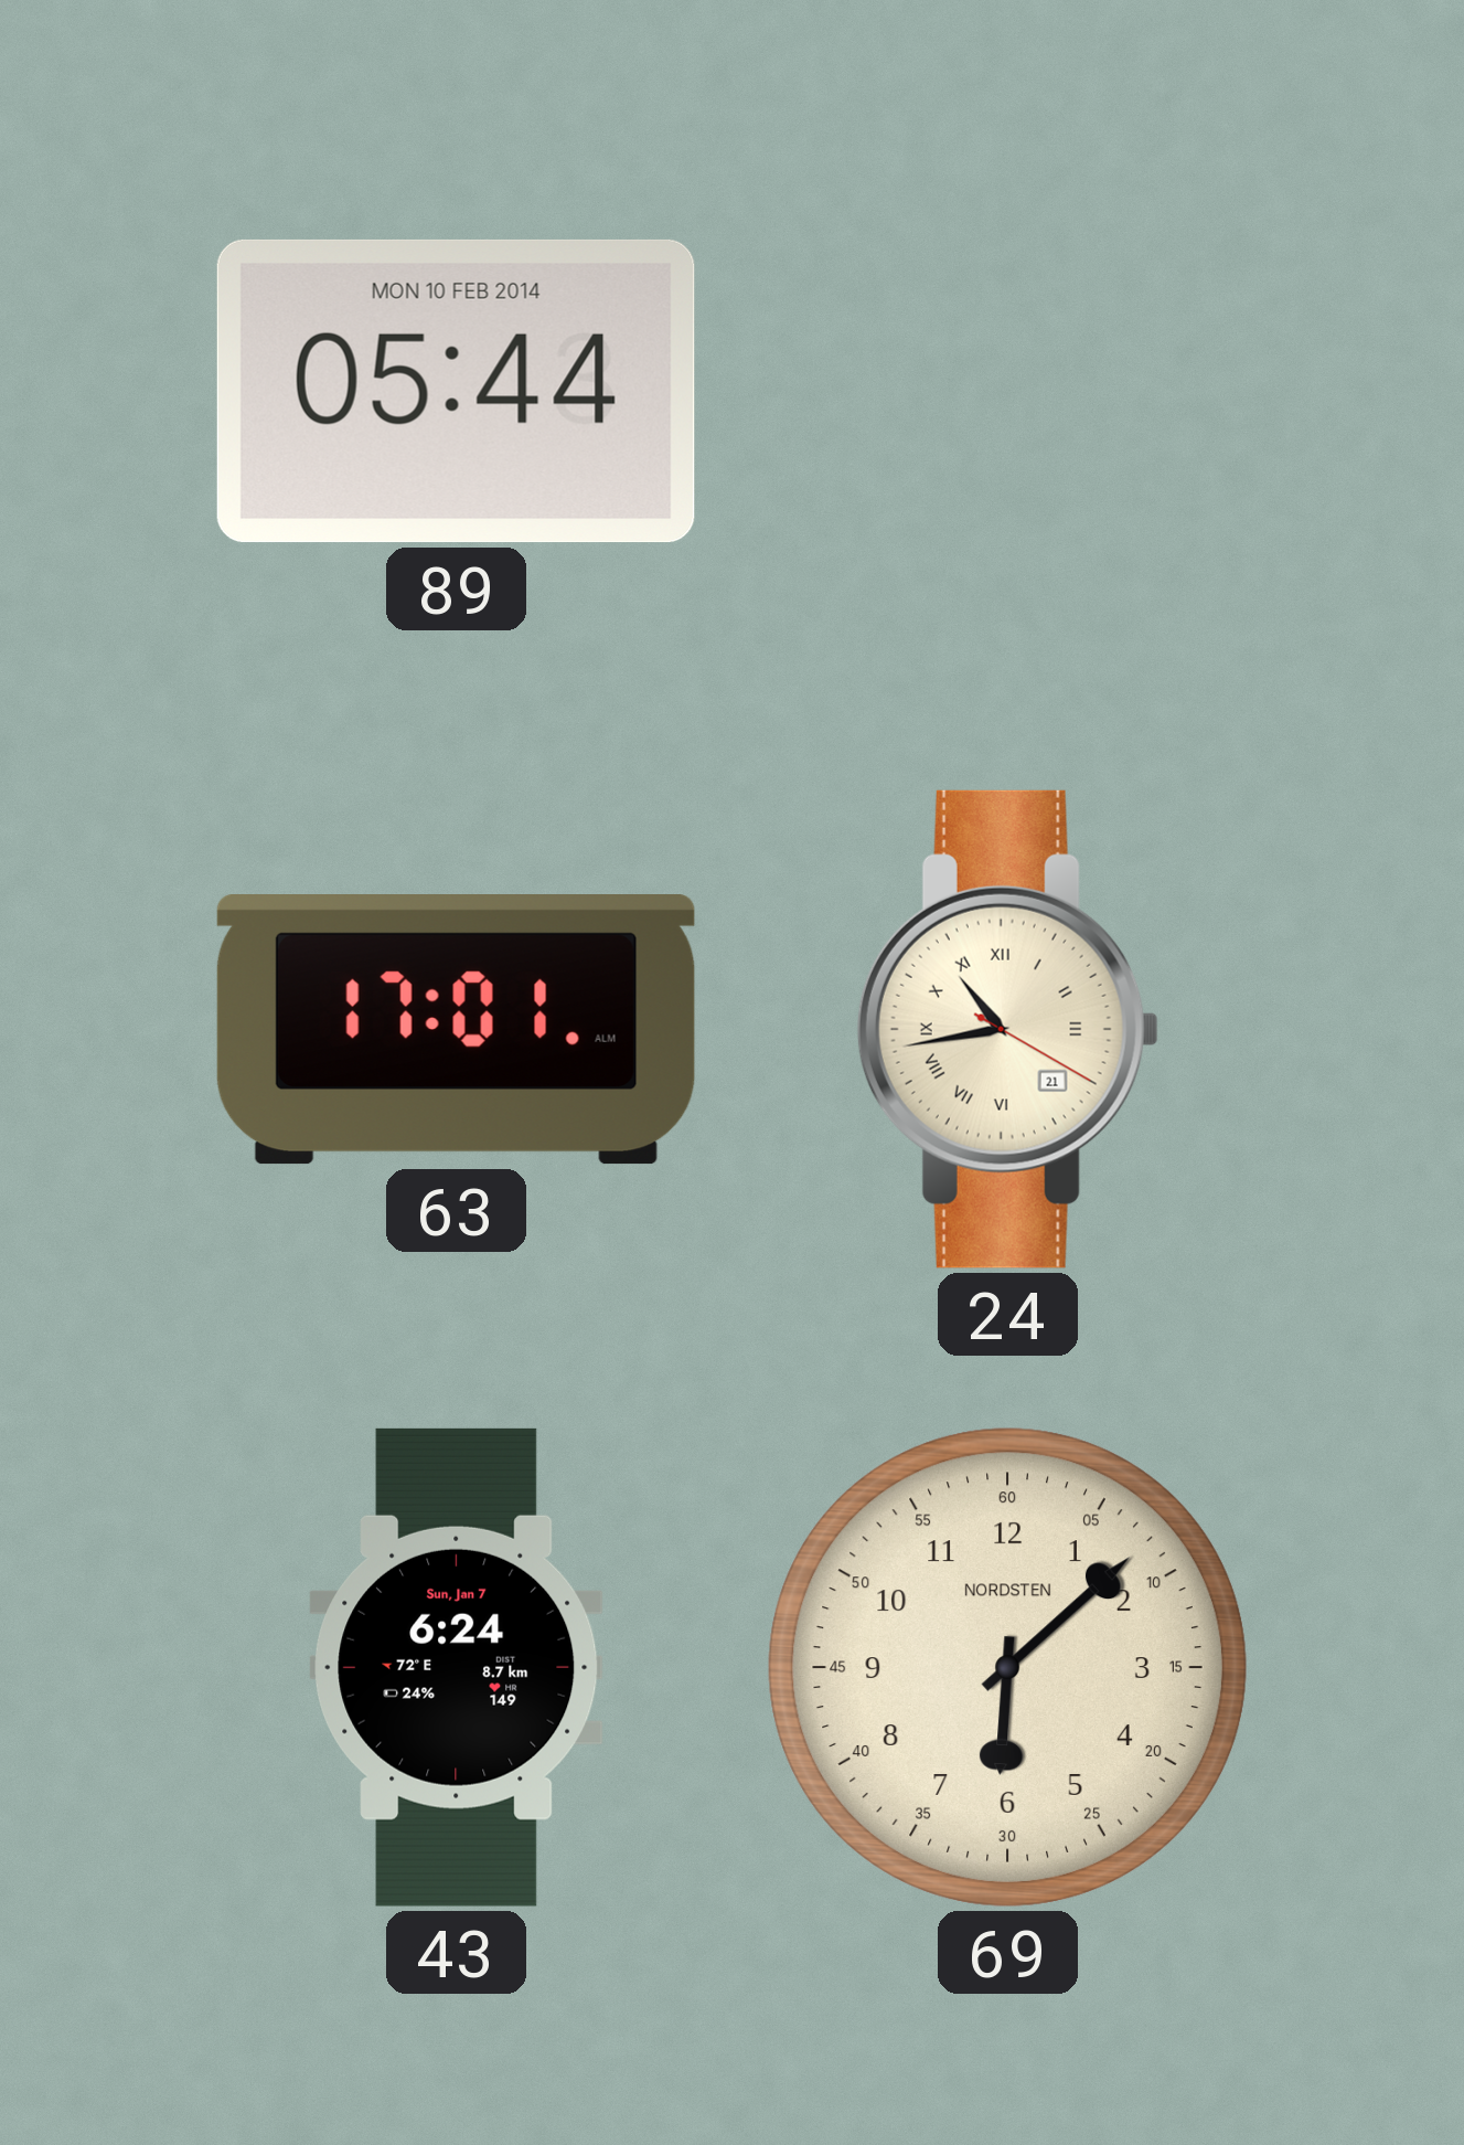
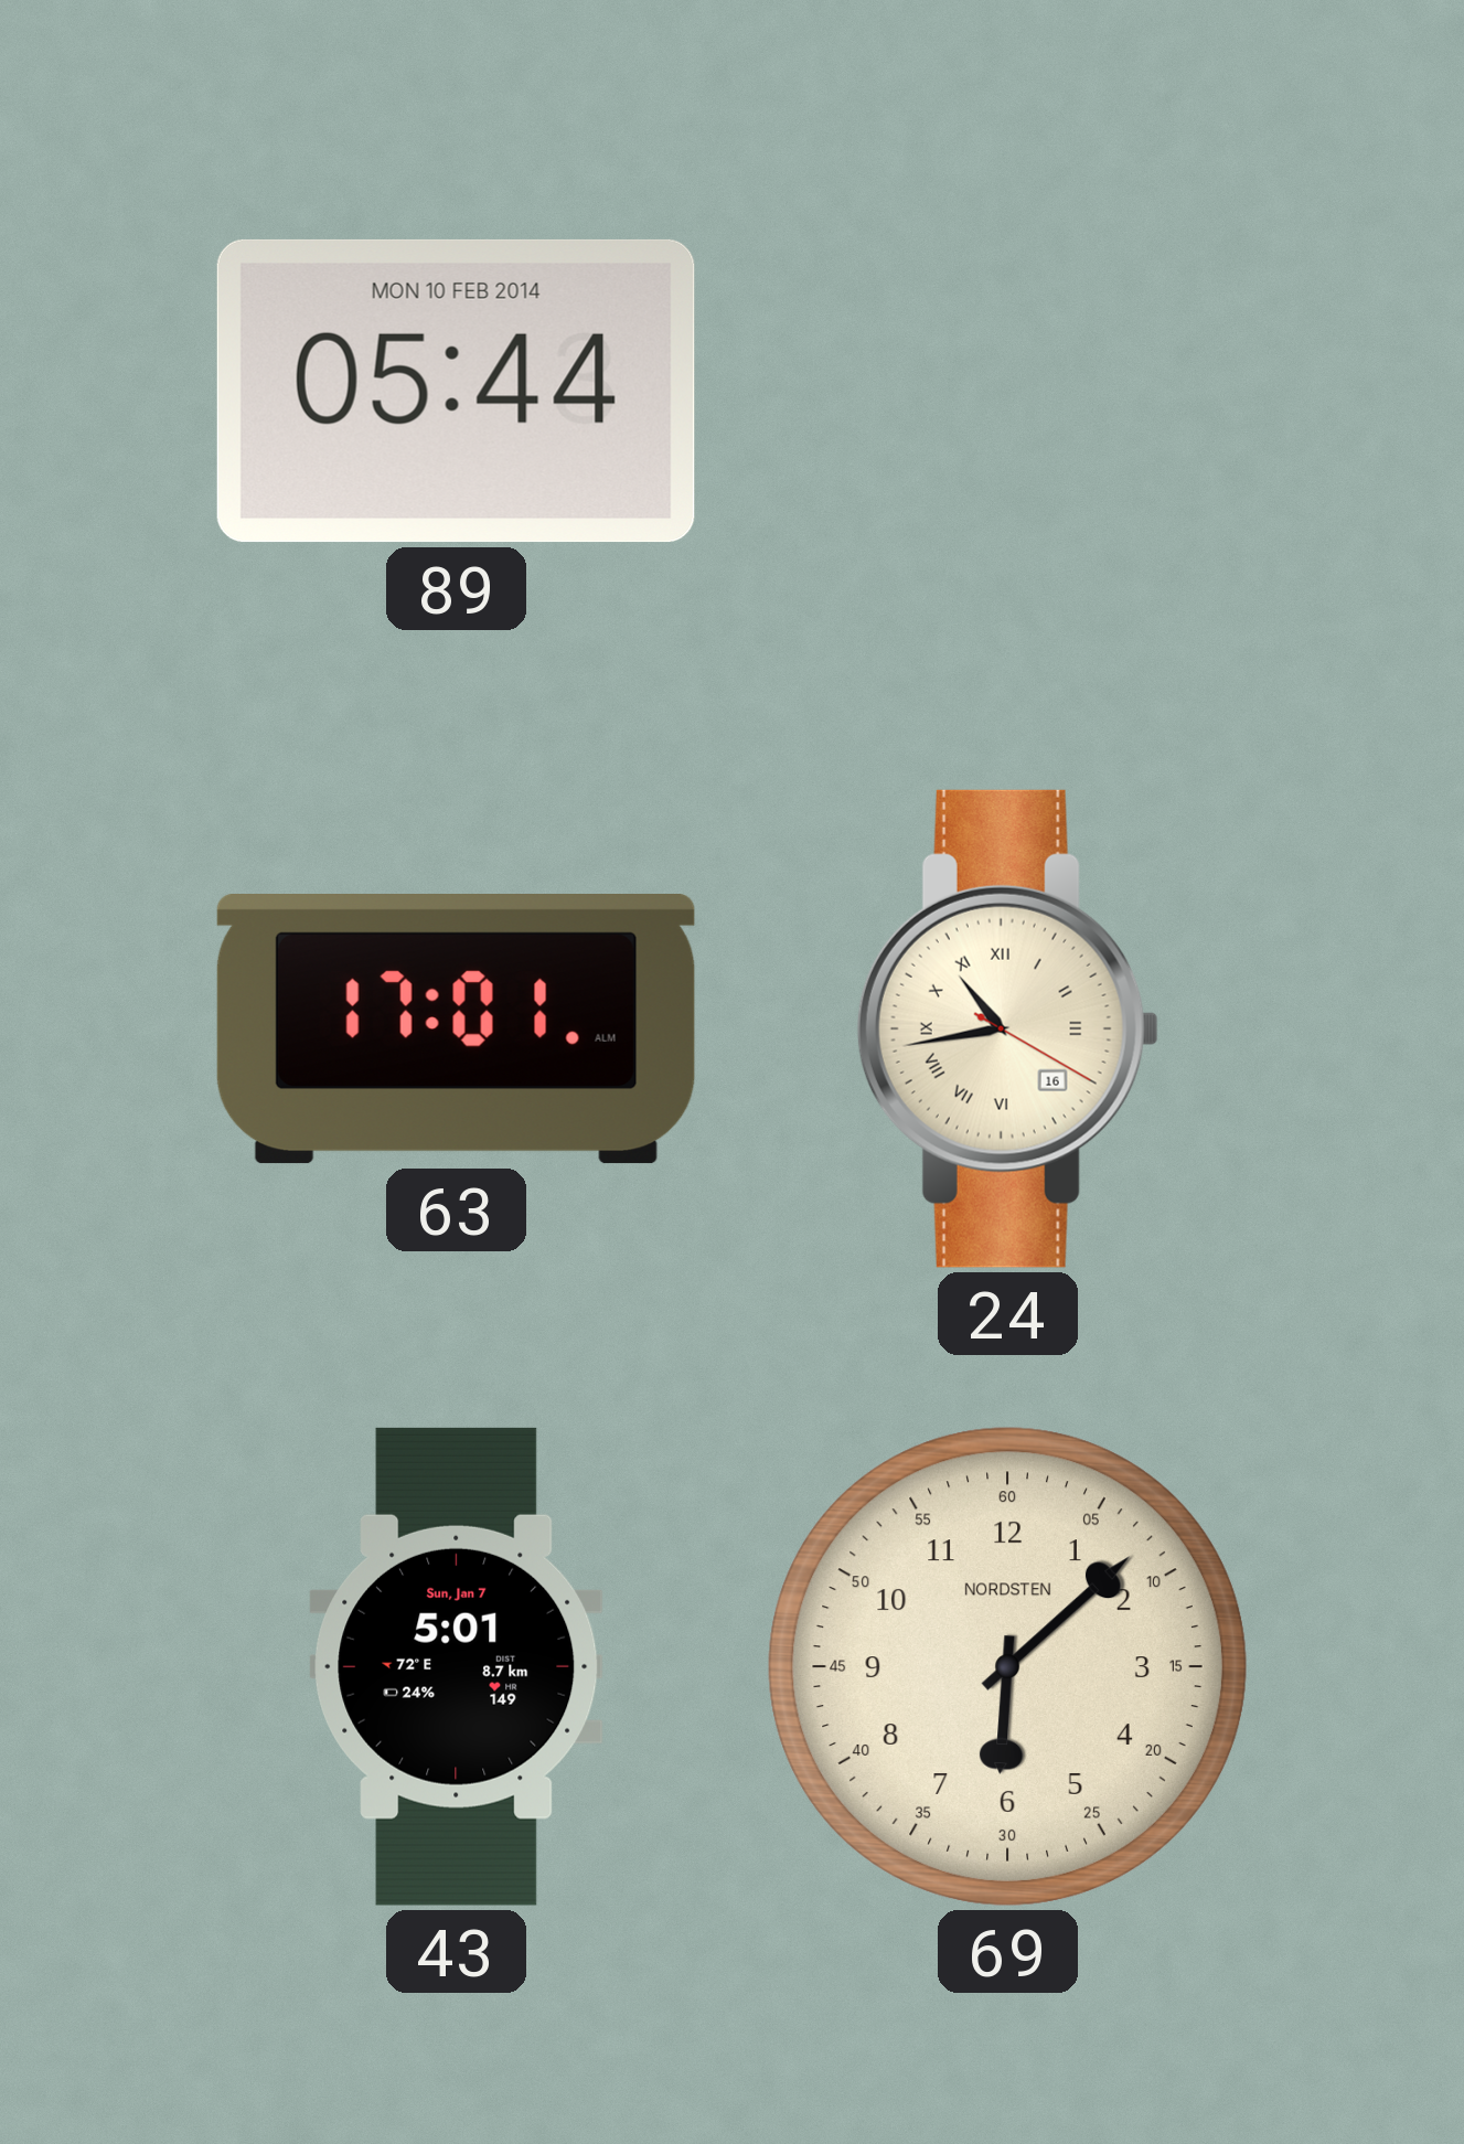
24 date: 21 -> 16
43: 6:24 -> 5:01
